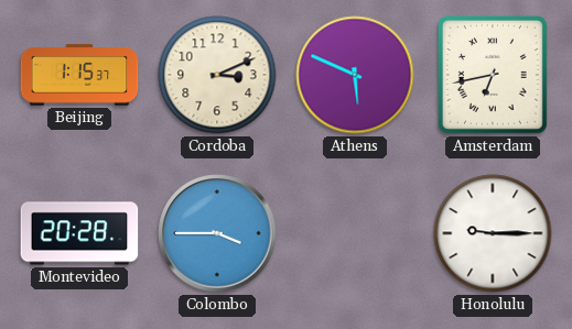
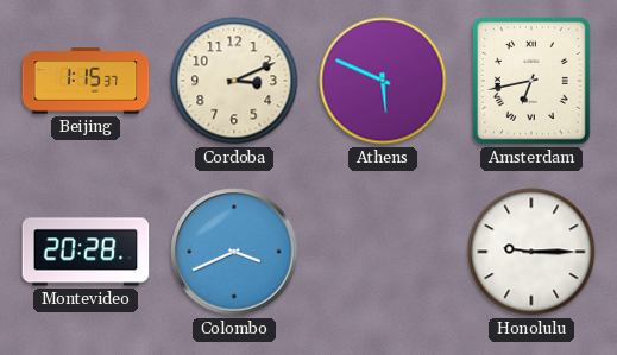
Colombo: 3:45 -> 3:41
